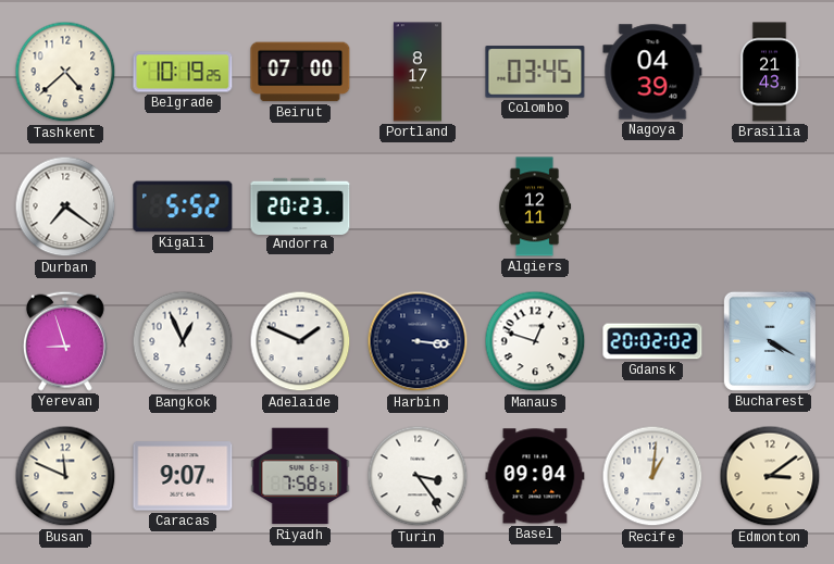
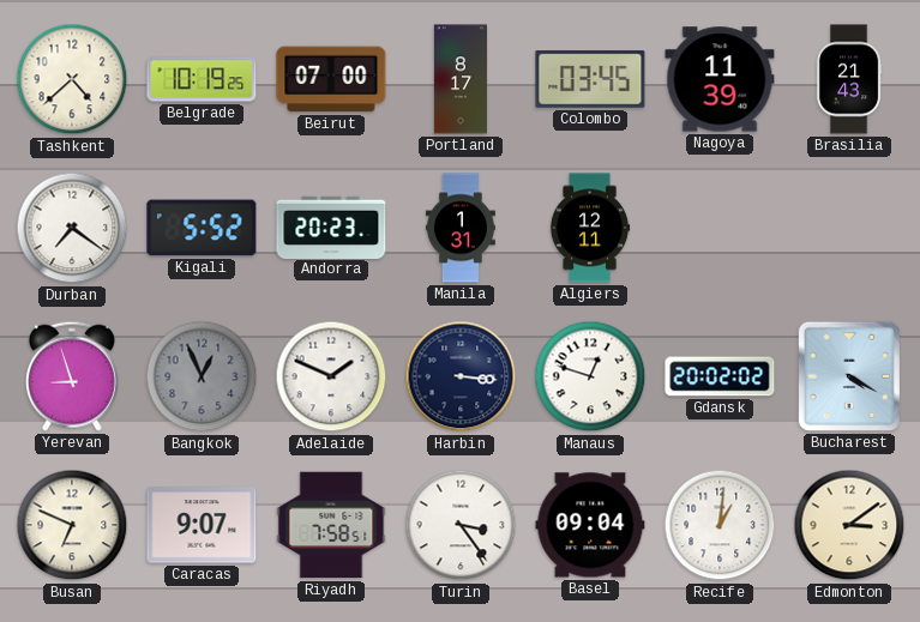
Nagoya: 04:39 -> 11:39
Manila: none -> 1:31
Bangkok dial: white -> grey
Busan: 11:49 -> 6:49
